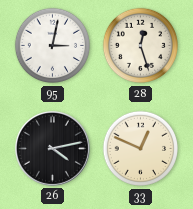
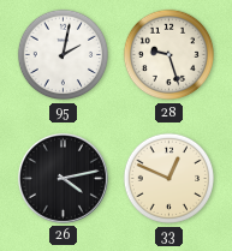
95: 3:02 -> 2:02
28: 12:27 -> 9:27
